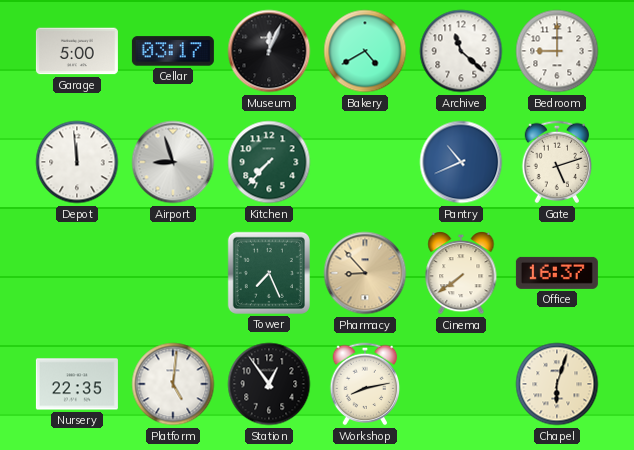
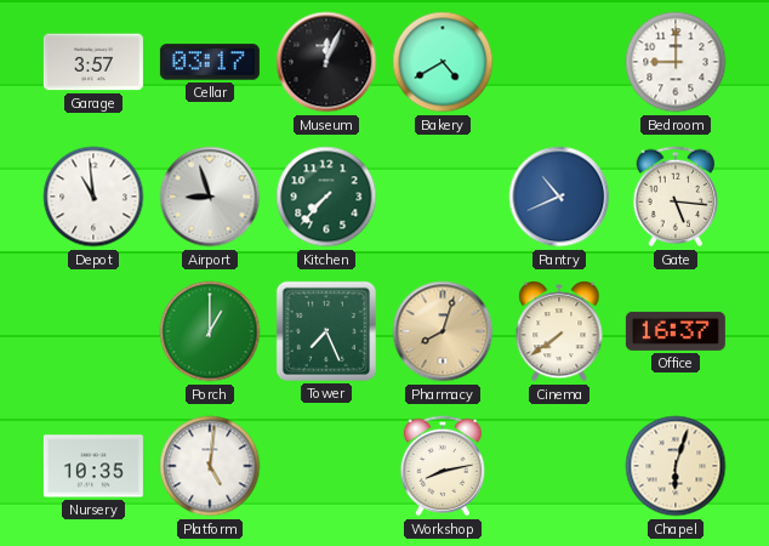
Garage: 5:00 -> 3:57
Archive: 11:22 -> none
Depot: 11:59 -> 10:59
Gate: 5:12 -> 5:16
Porch: none -> 1:00
Pharmacy: 8:53 -> 8:03
Nursery: 22:35 -> 10:35
Station: 12:54 -> none
